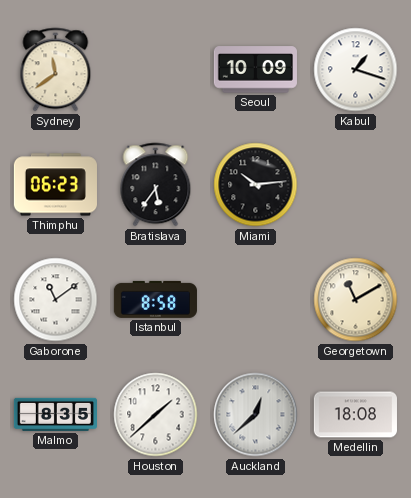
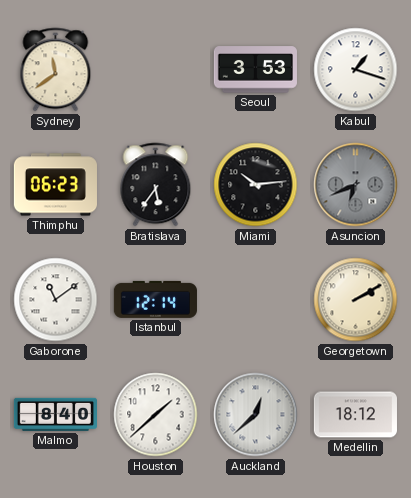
Seoul: 10:09 -> 3:53
Asuncion: none -> 6:41
Istanbul: 8:58 -> 12:14
Georgetown: 11:10 -> 2:10
Malmo: 8:35 -> 8:40
Medellin: 18:08 -> 18:12
